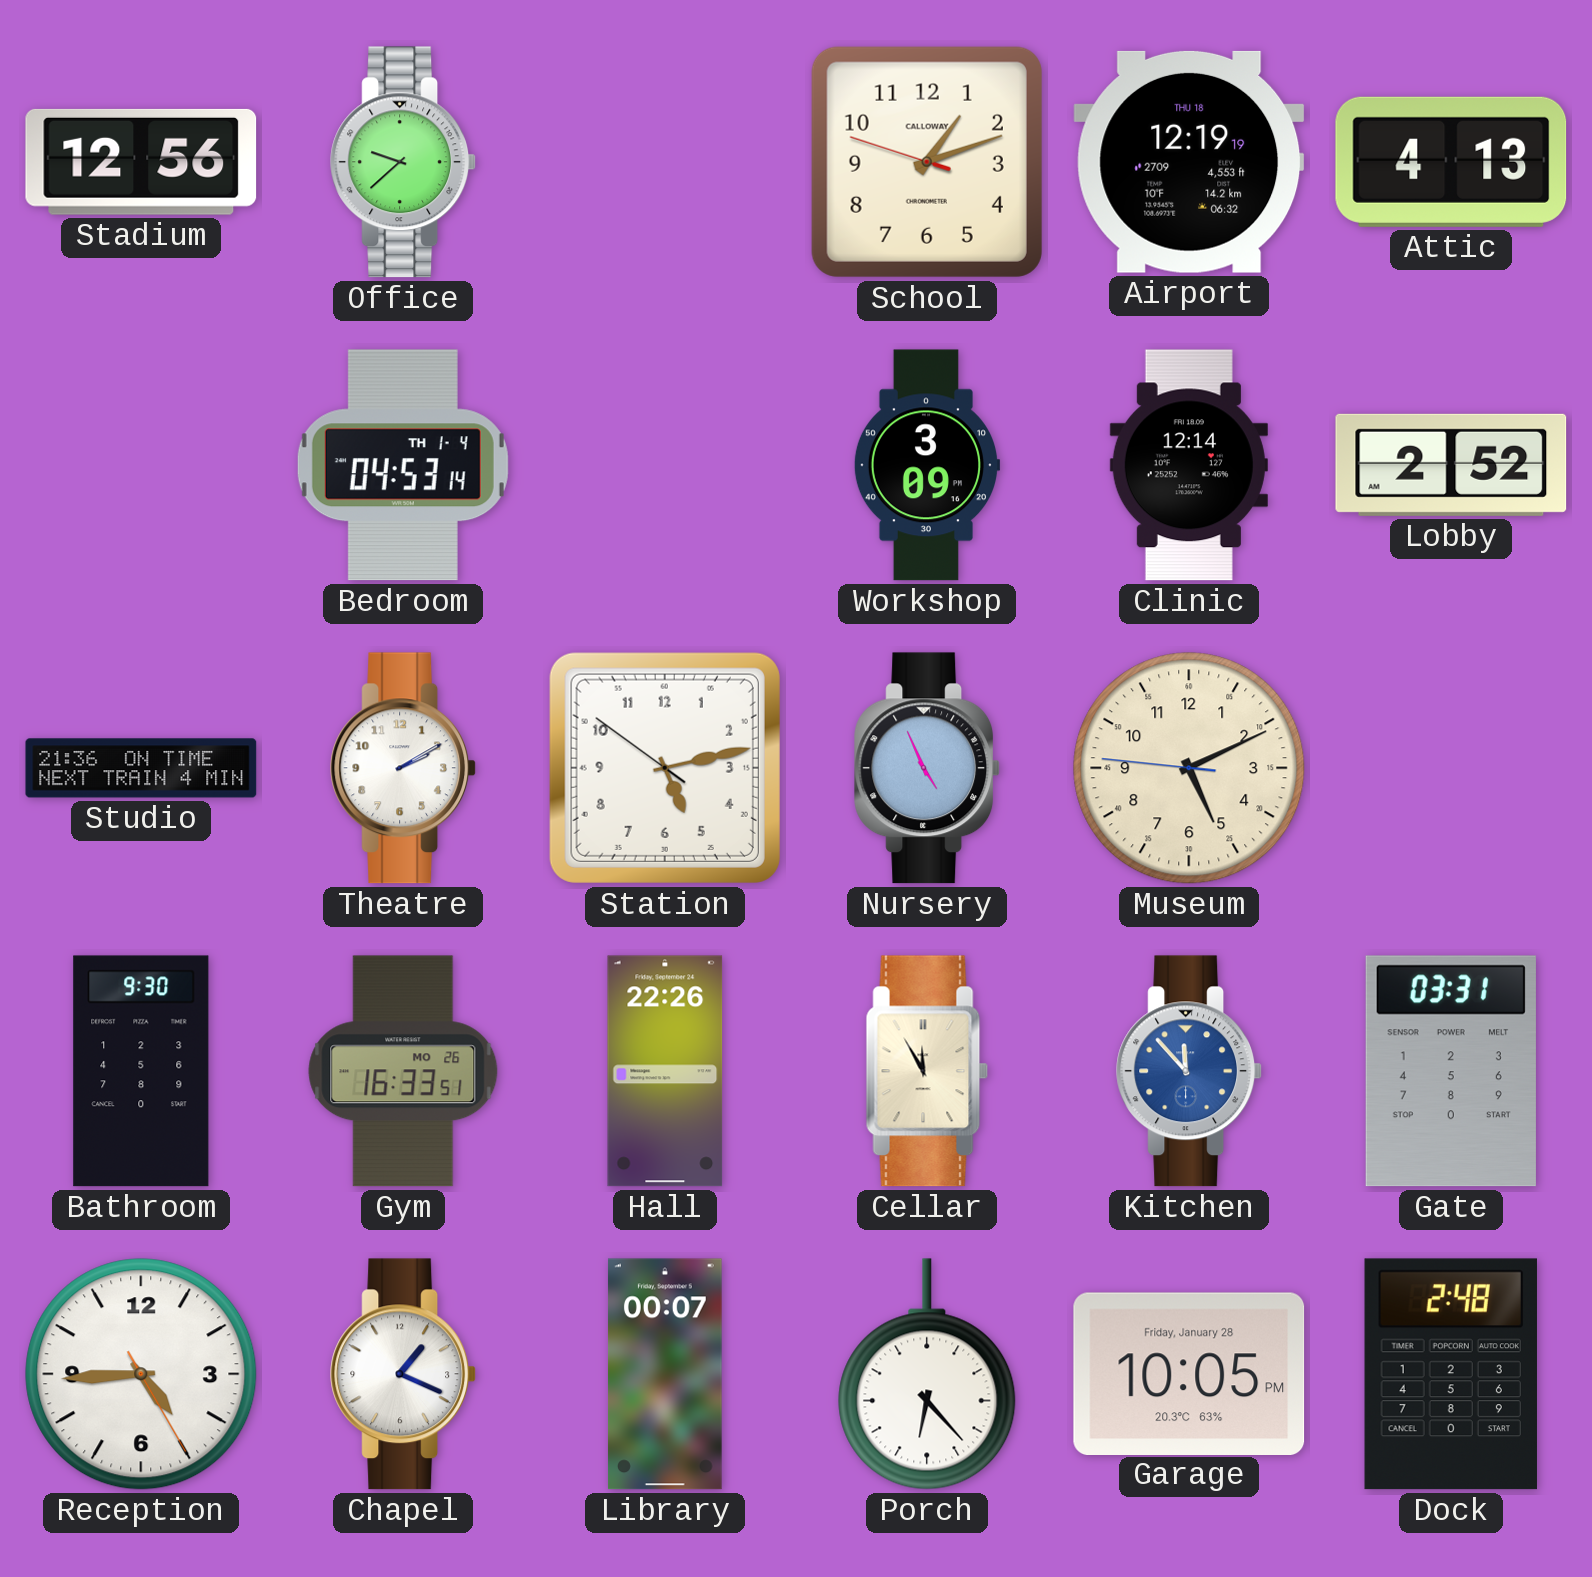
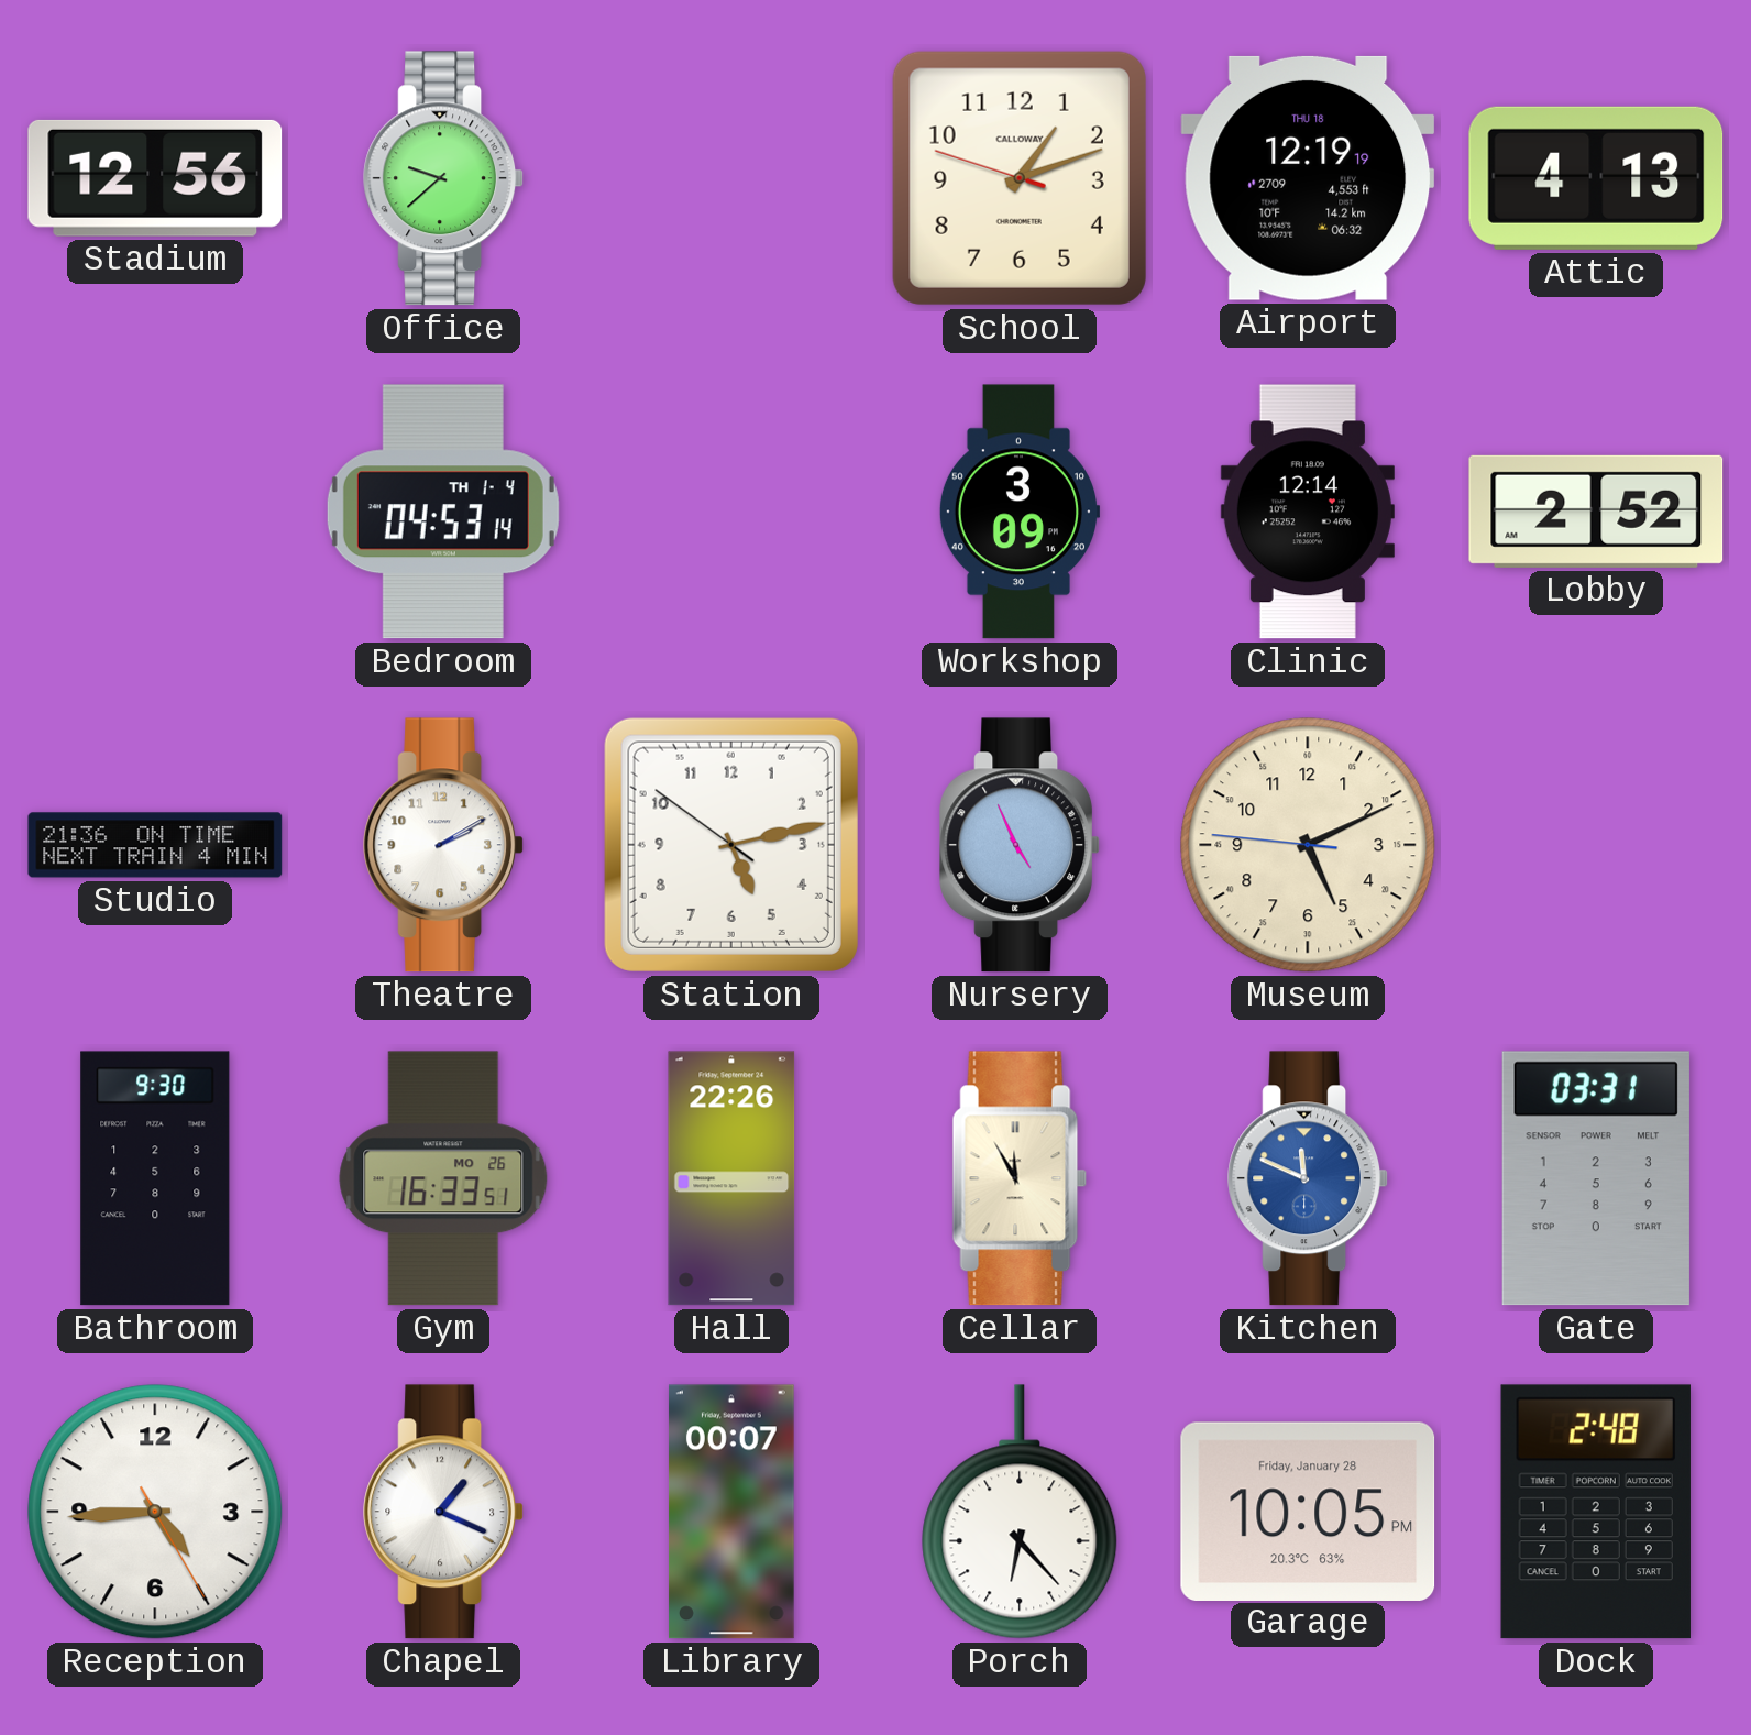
Kitchen: 11:53 -> 11:49
